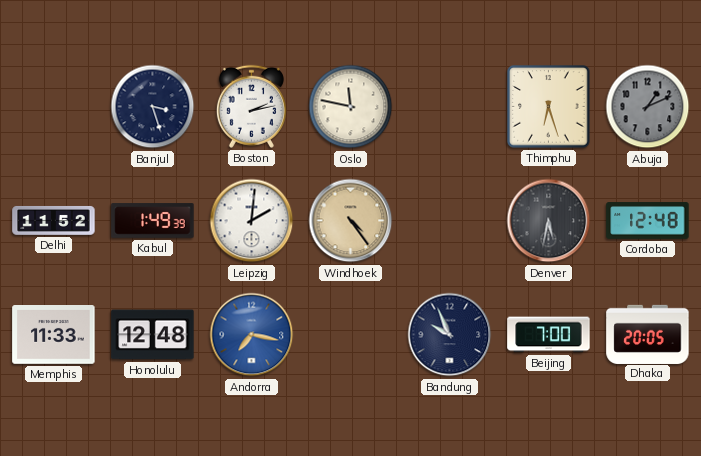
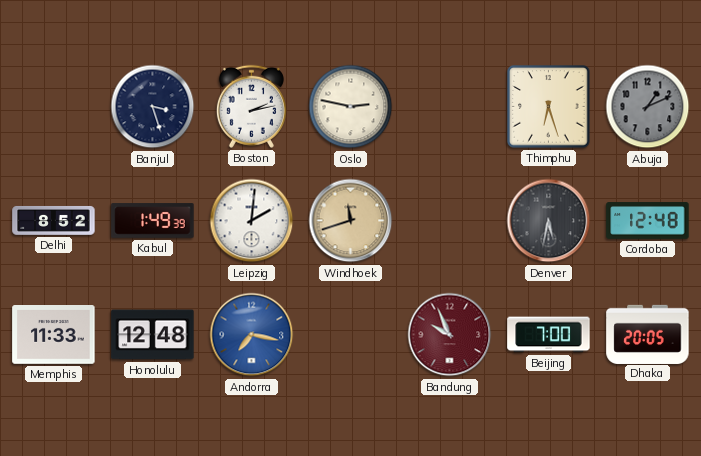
Oslo: 11:47 -> 2:47
Delhi: 11:52 -> 8:52
Windhoek: 4:24 -> 11:42
Bandung dial: navy -> burgundy
